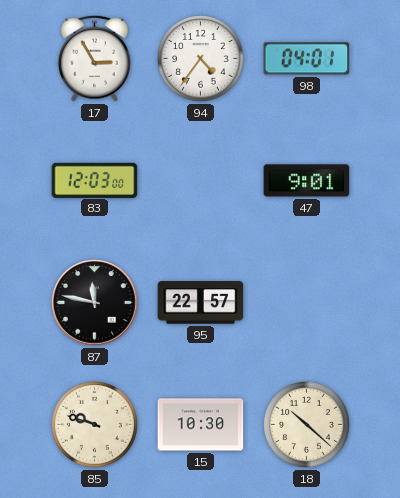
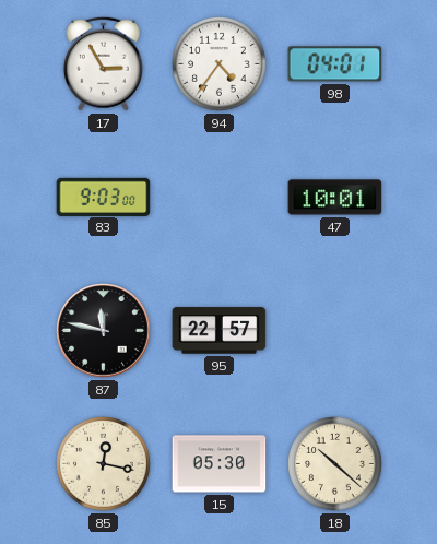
83: 12:03 -> 9:03
47: 9:01 -> 10:01
85: 9:48 -> 12:17
15: 10:30 -> 05:30
